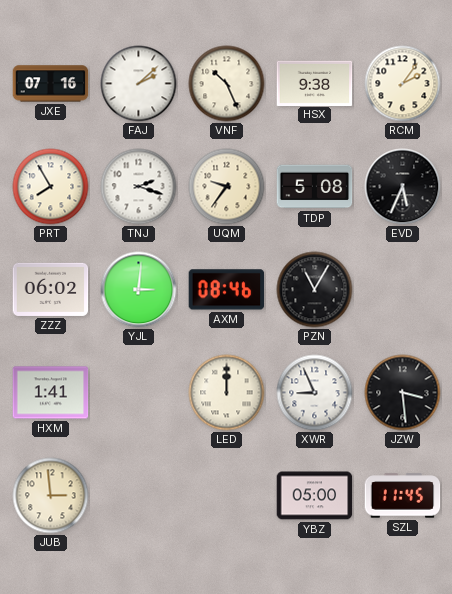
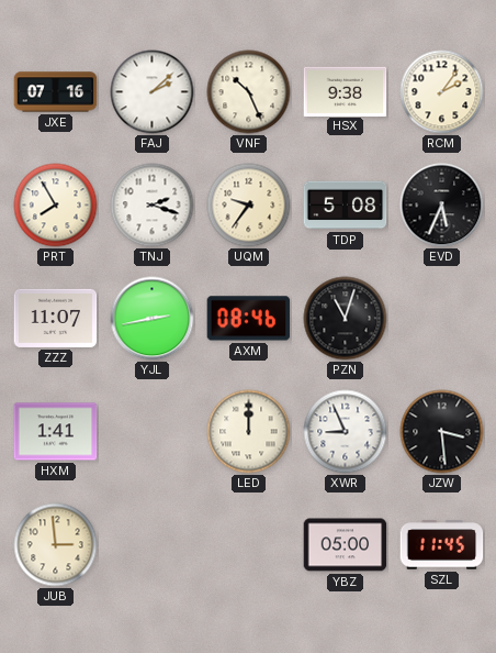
ZZZ: 06:02 -> 11:07
YJL: 3:01 -> 2:43
PZN: 11:05 -> 11:03
